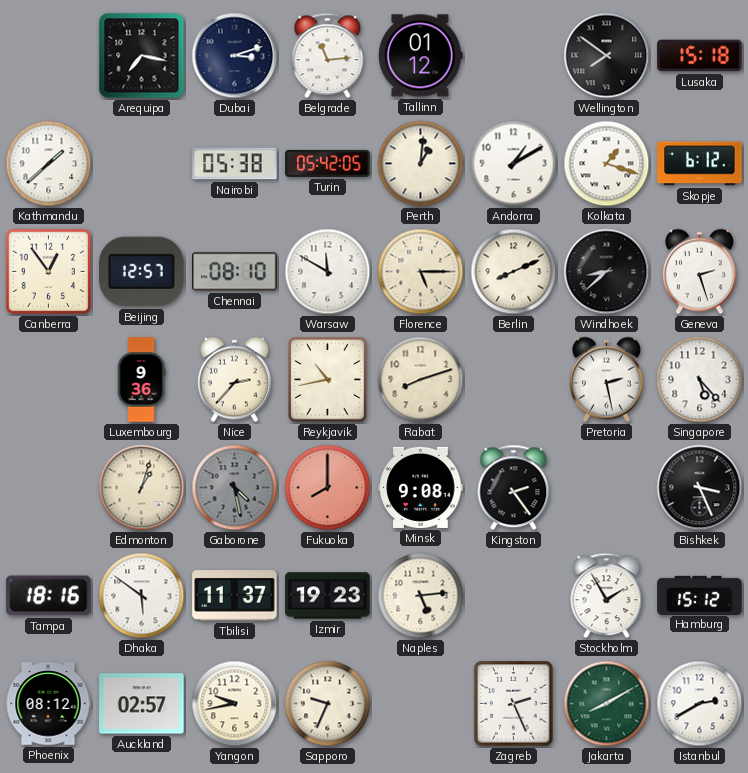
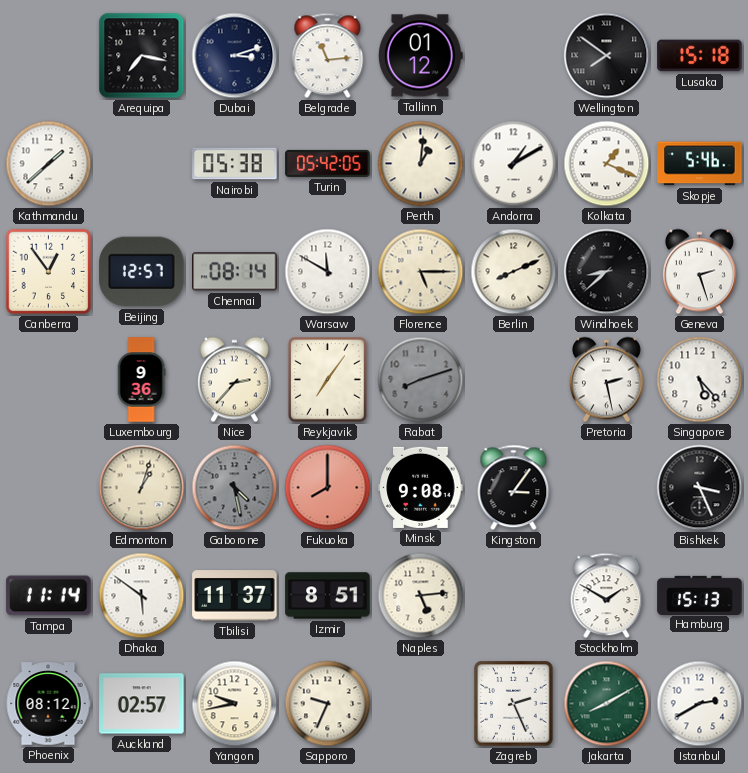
Kolkata: 1:18 -> 1:19
Skopje: 6:12 -> 5:46
Chennai: 08:10 -> 08:14
Reykjavik: 10:43 -> 7:06
Rabat dial: cream -> grey
Kingston: 2:24 -> 3:06
Tampa: 18:16 -> 11:14
Izmir: 19:23 -> 8:51
Stockholm: 1:55 -> 1:50
Hamburg: 15:12 -> 15:13
